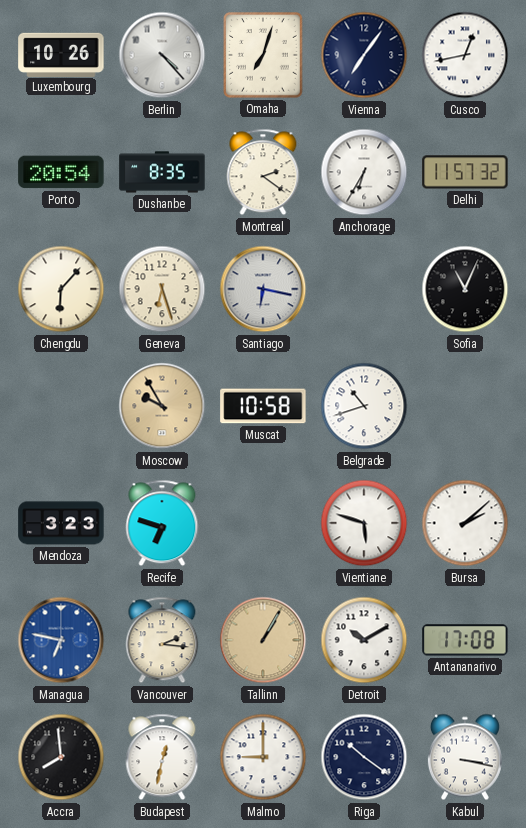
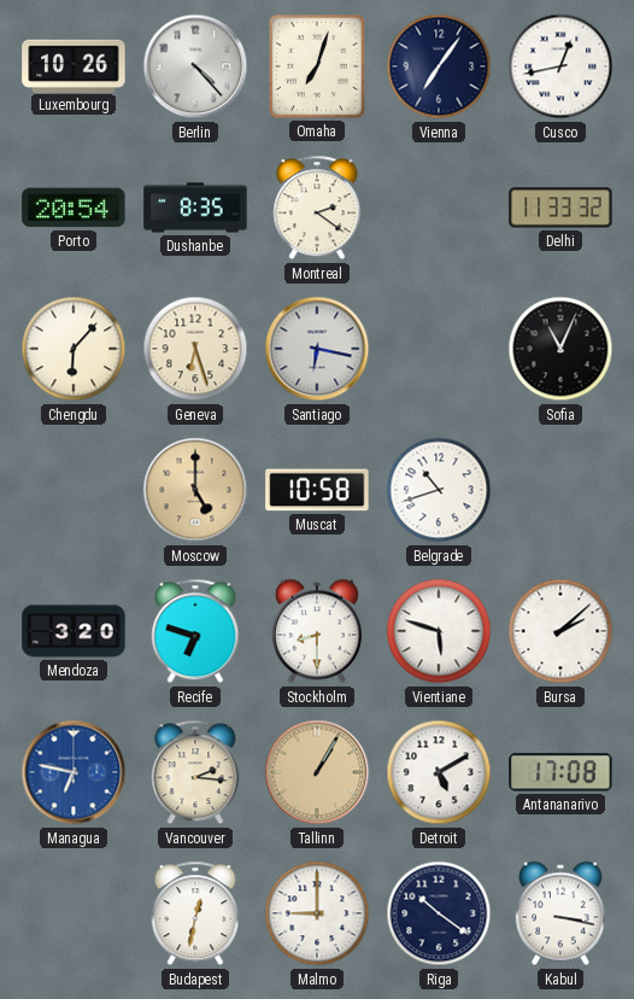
Anchorage: 6:35 -> none
Delhi: 11:57 -> 11:33
Moscow: 9:55 -> 5:00
Mendoza: 3:23 -> 3:20
Stockholm: none -> 8:30
Detroit: 10:10 -> 5:10
Accra: 7:59 -> none
